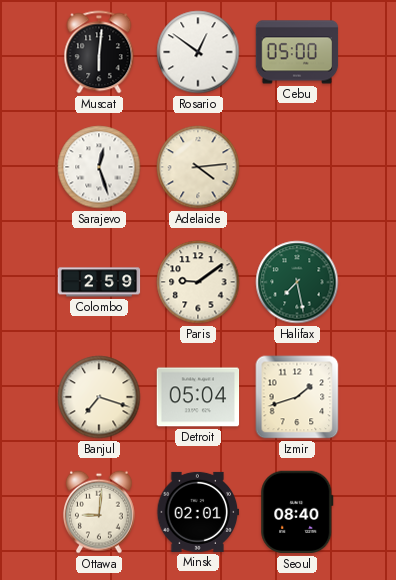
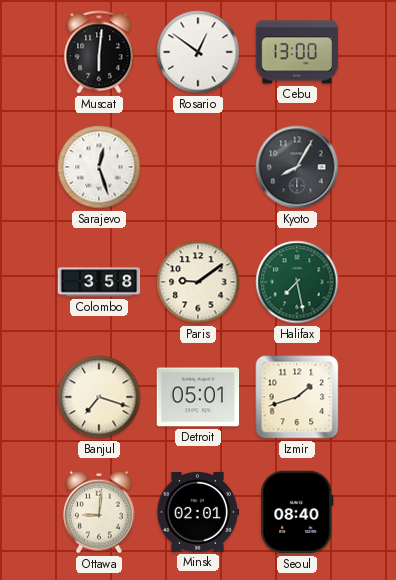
Cebu: 05:00 -> 13:00
Adelaide: 4:14 -> none
Kyoto: none -> 8:05
Colombo: 2:59 -> 3:58
Detroit: 05:04 -> 05:01
